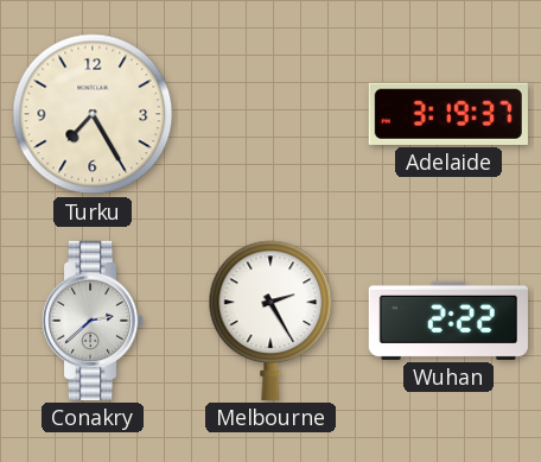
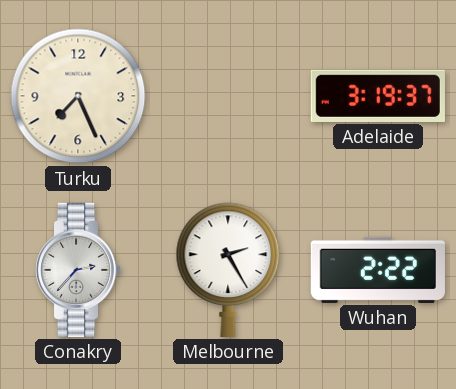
Turku: 7:25 -> 7:26
Conakry: 2:38 -> 2:37
